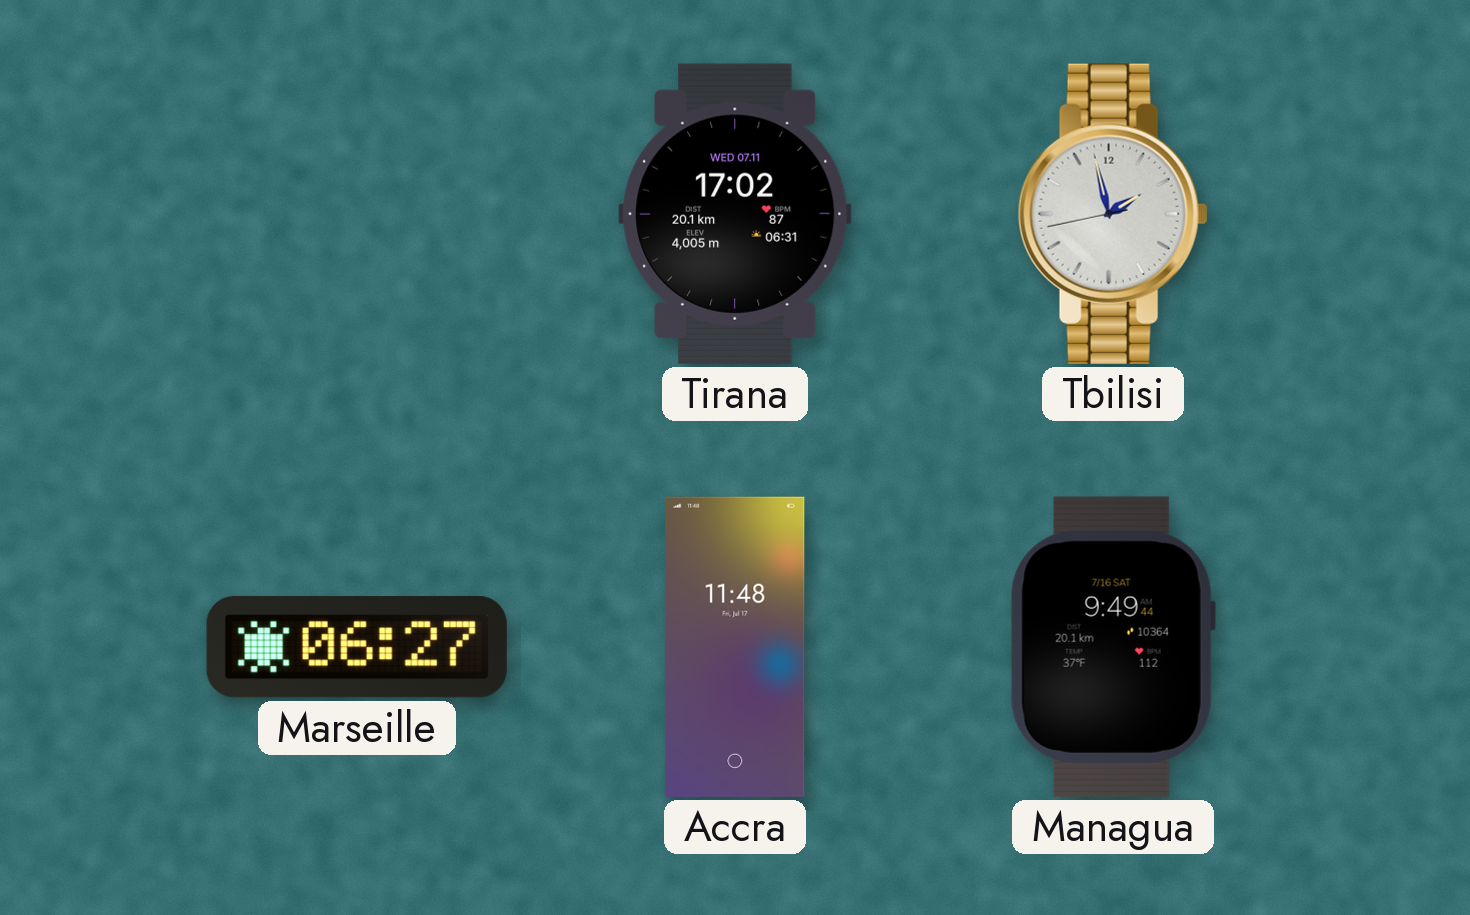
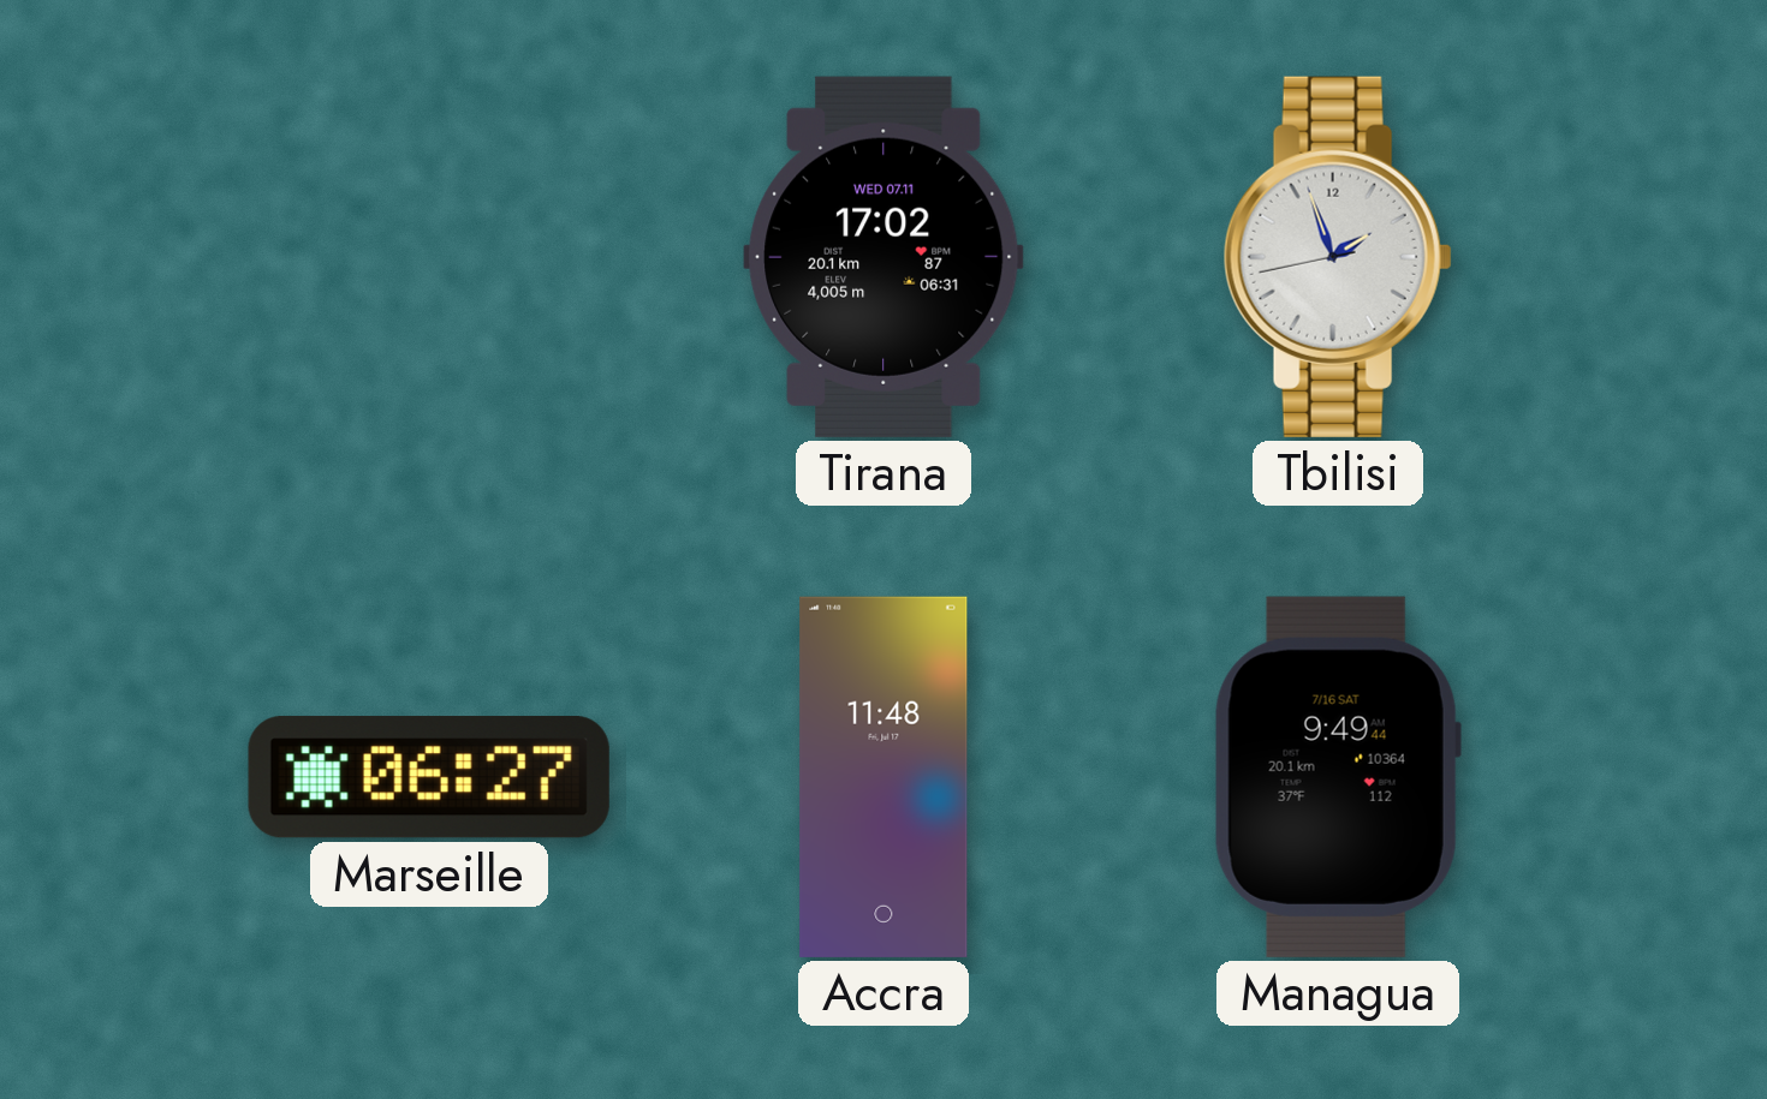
Tbilisi: 1:57 -> 1:56
